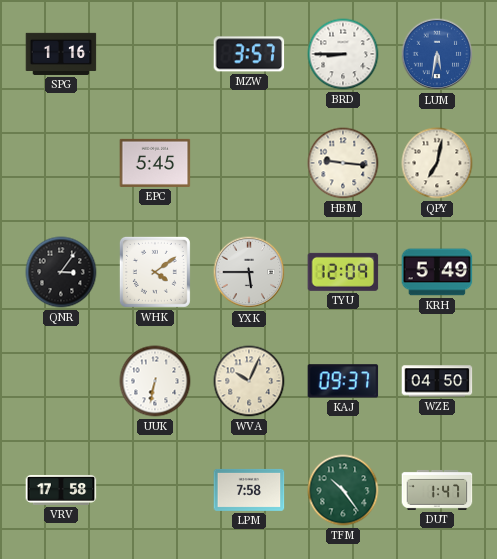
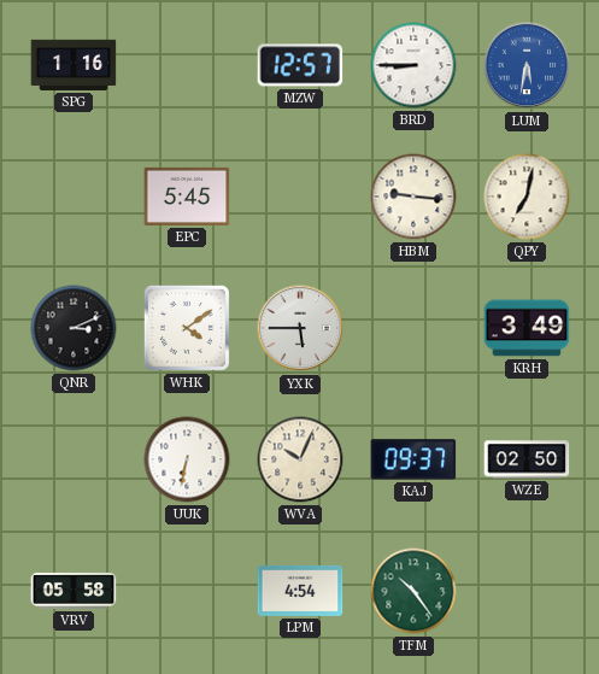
MZW: 3:57 -> 12:57
QNR: 3:06 -> 3:11
TYU: 12:09 -> none
KRH: 5:49 -> 3:49
WZE: 04:50 -> 02:50
VRV: 17:58 -> 05:58
LPM: 7:58 -> 4:54
DUT: 1:47 -> none
